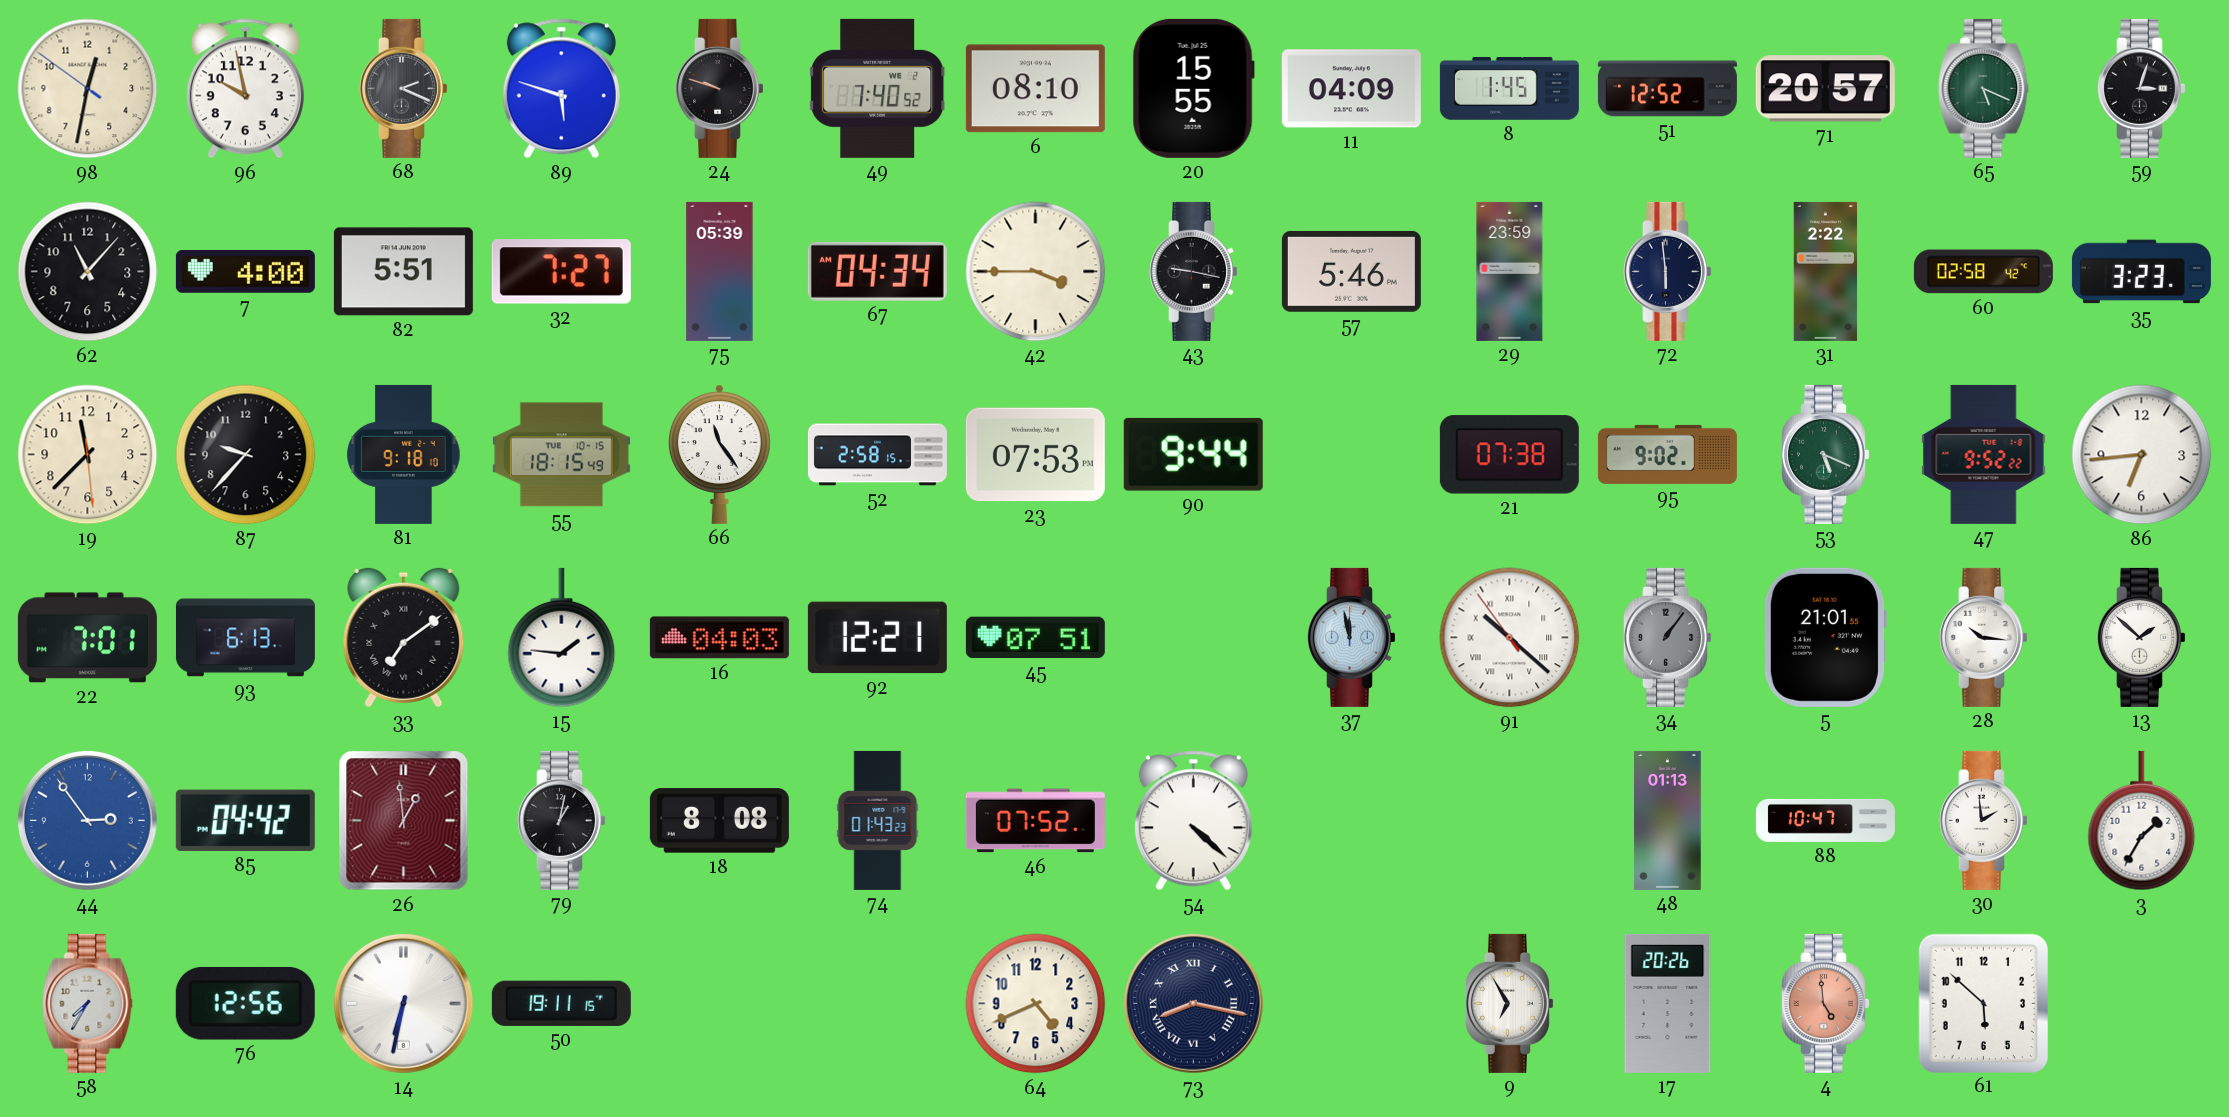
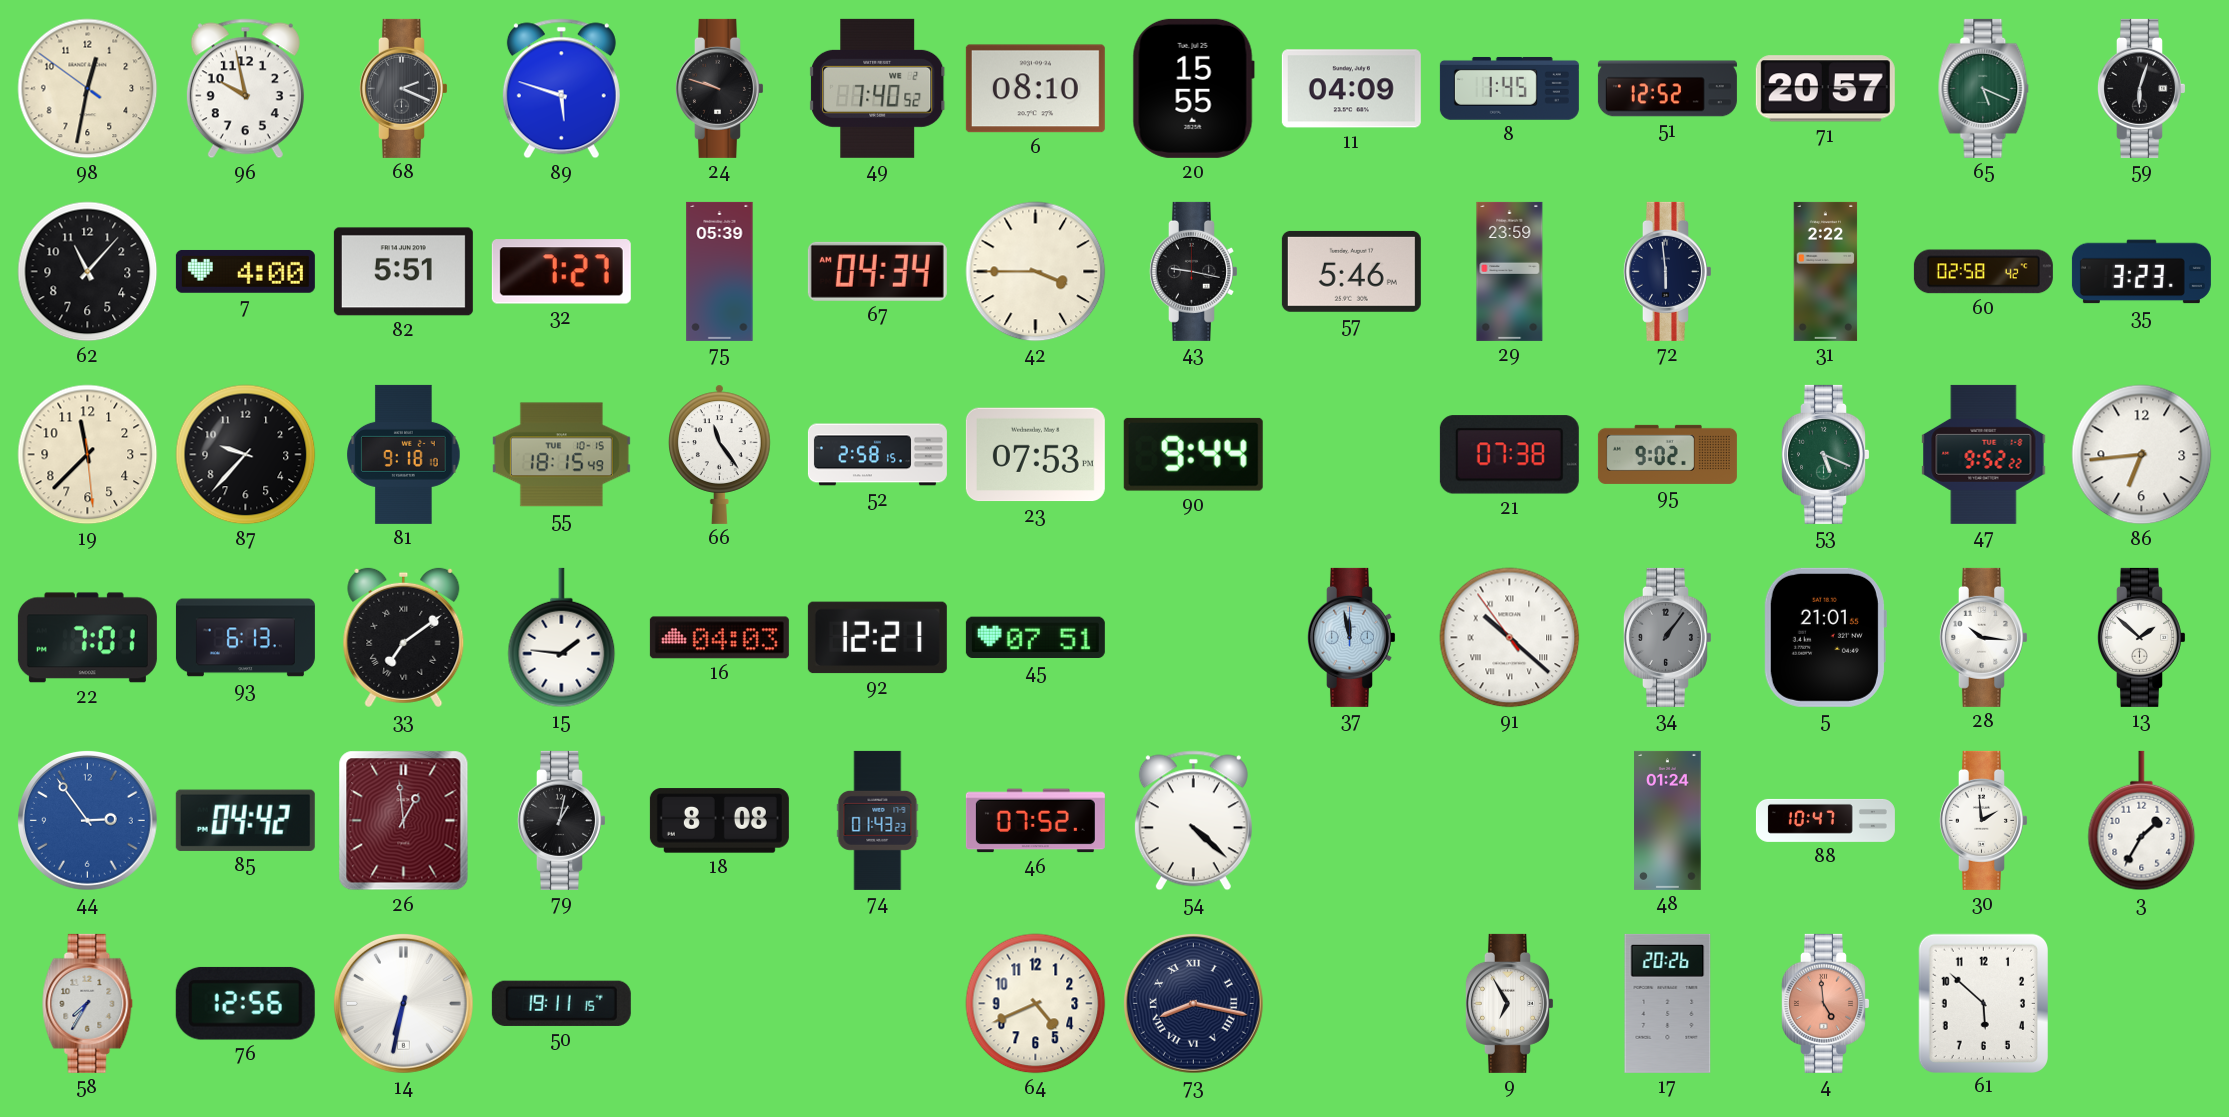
59: 3:03 -> 6:03
48: 01:13 -> 01:24
